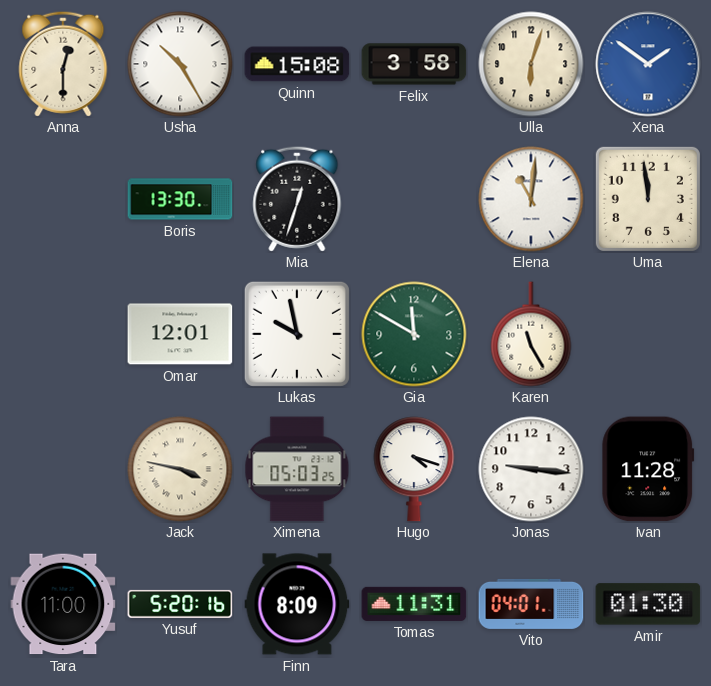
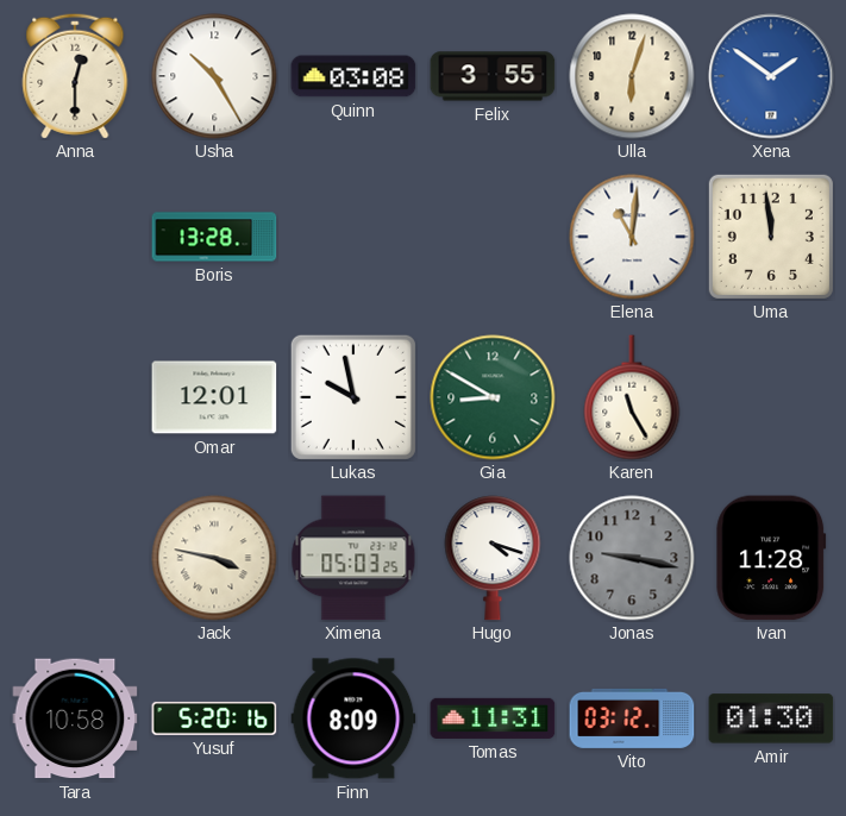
Quinn: 15:08 -> 03:08
Felix: 3:58 -> 3:55
Boris: 13:30 -> 13:28
Mia: 12:33 -> none
Gia: 11:50 -> 8:50
Jonas: 9:16 -> 9:17
Jonas dial: white -> grey
Tara: 11:00 -> 10:58
Vito: 04:01 -> 03:12
